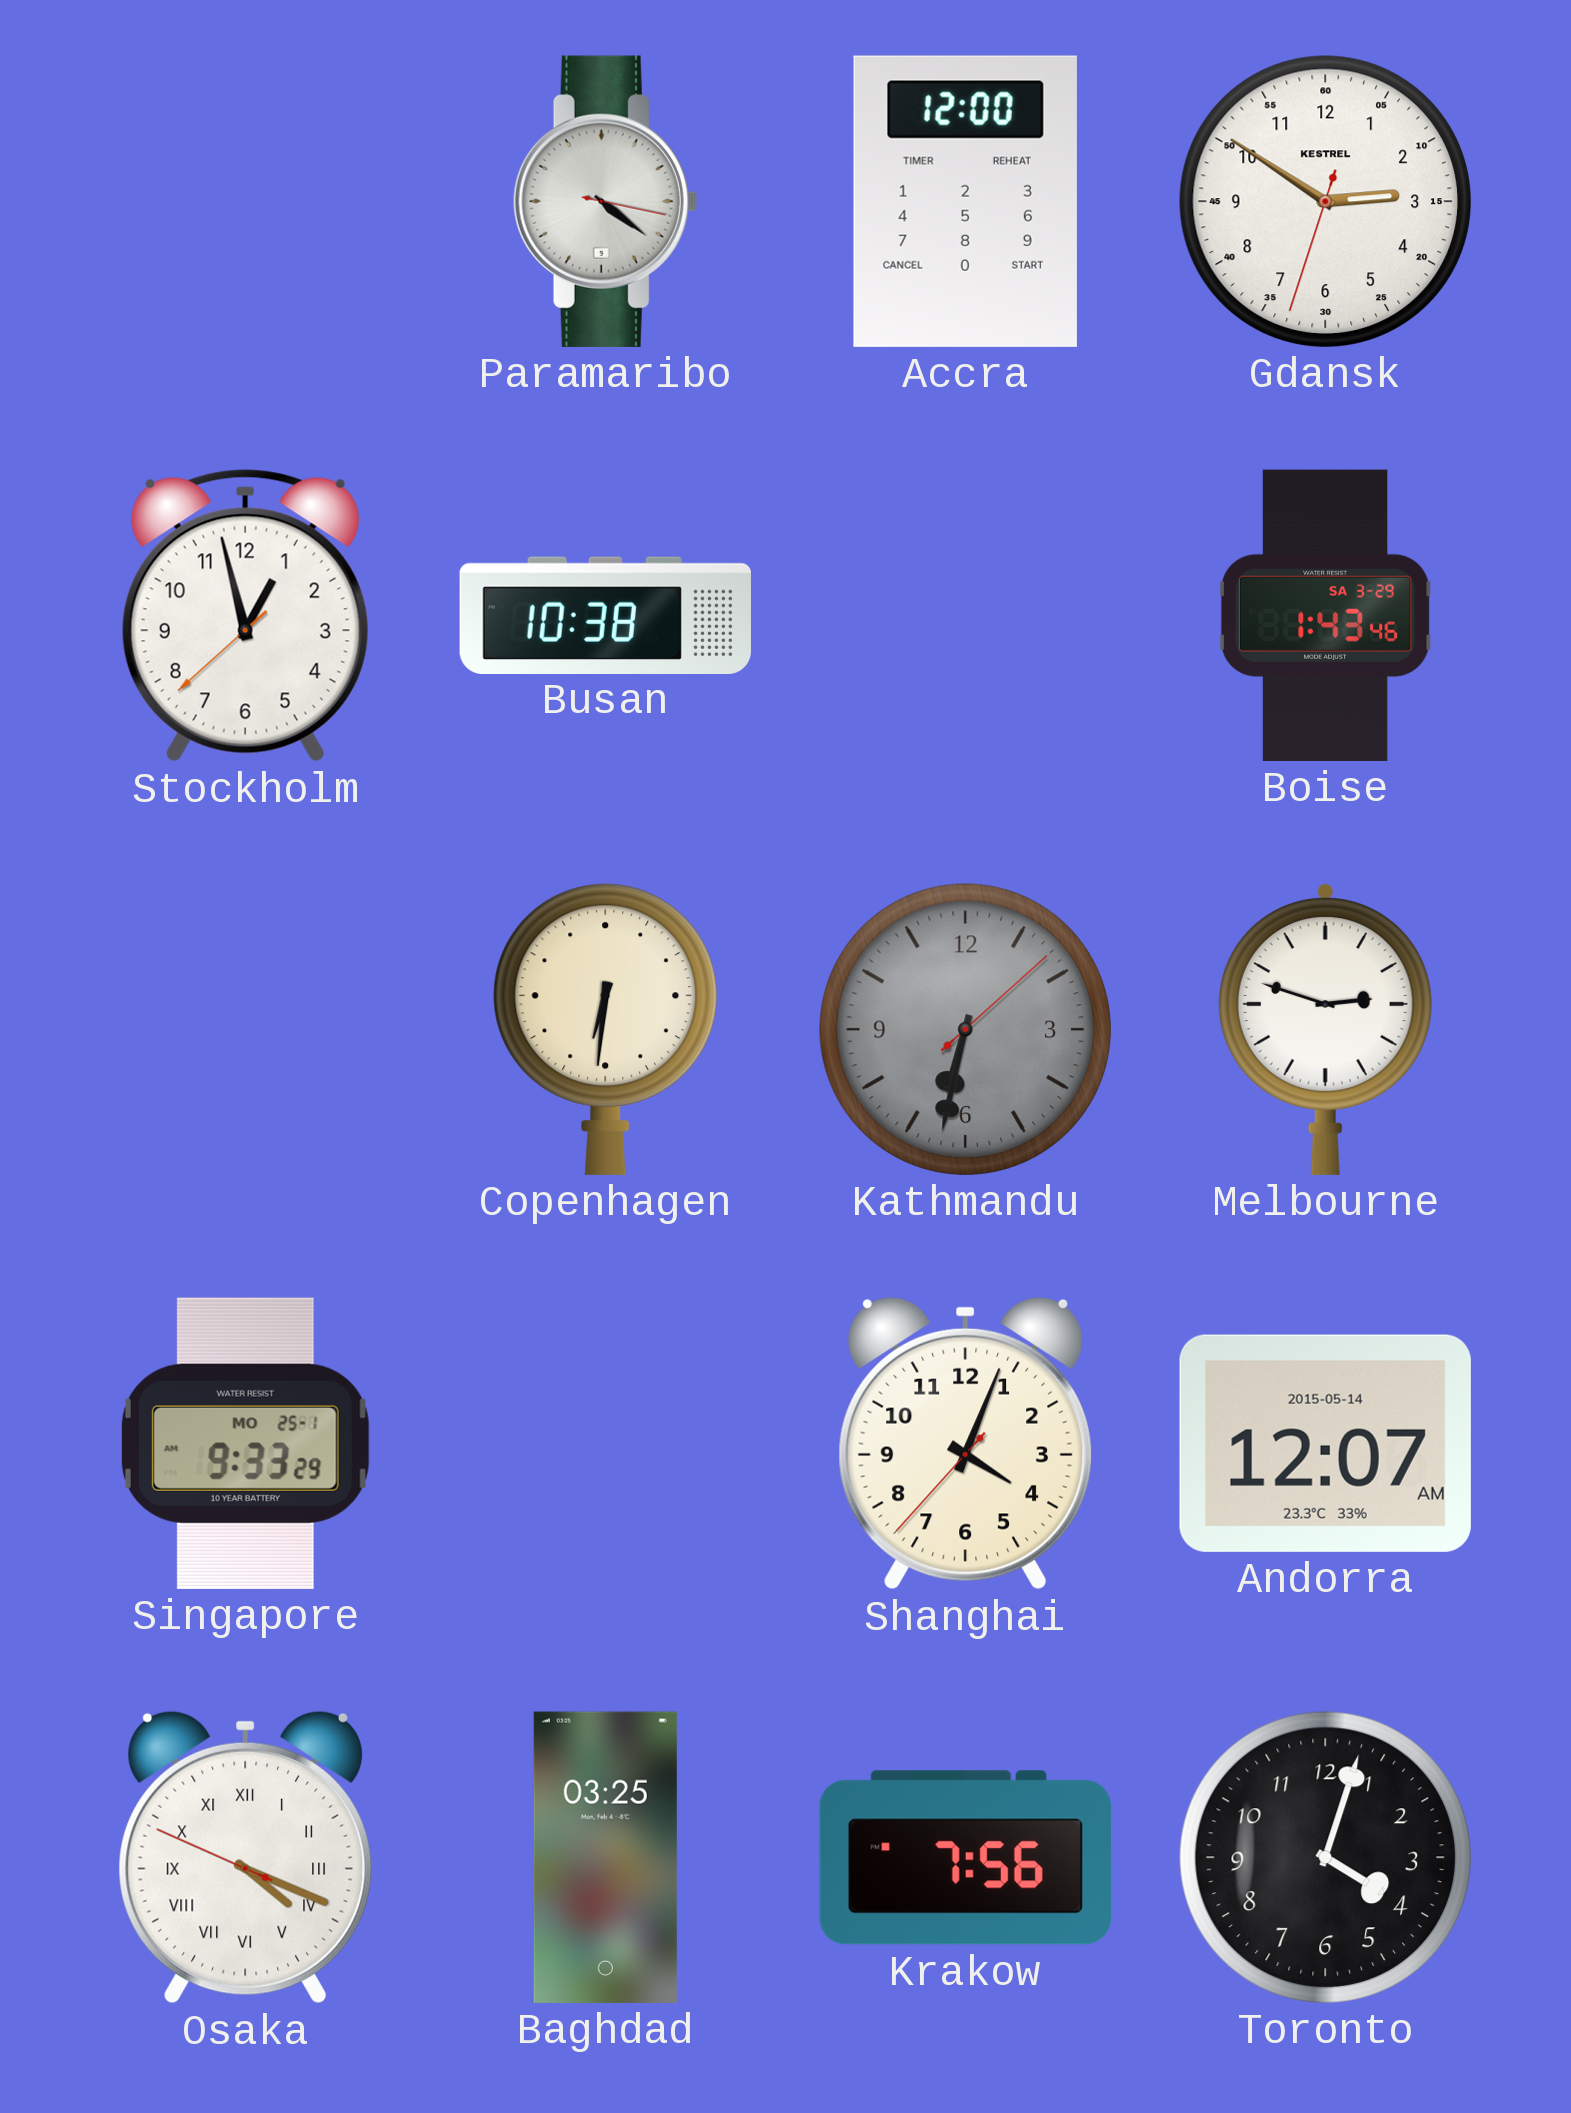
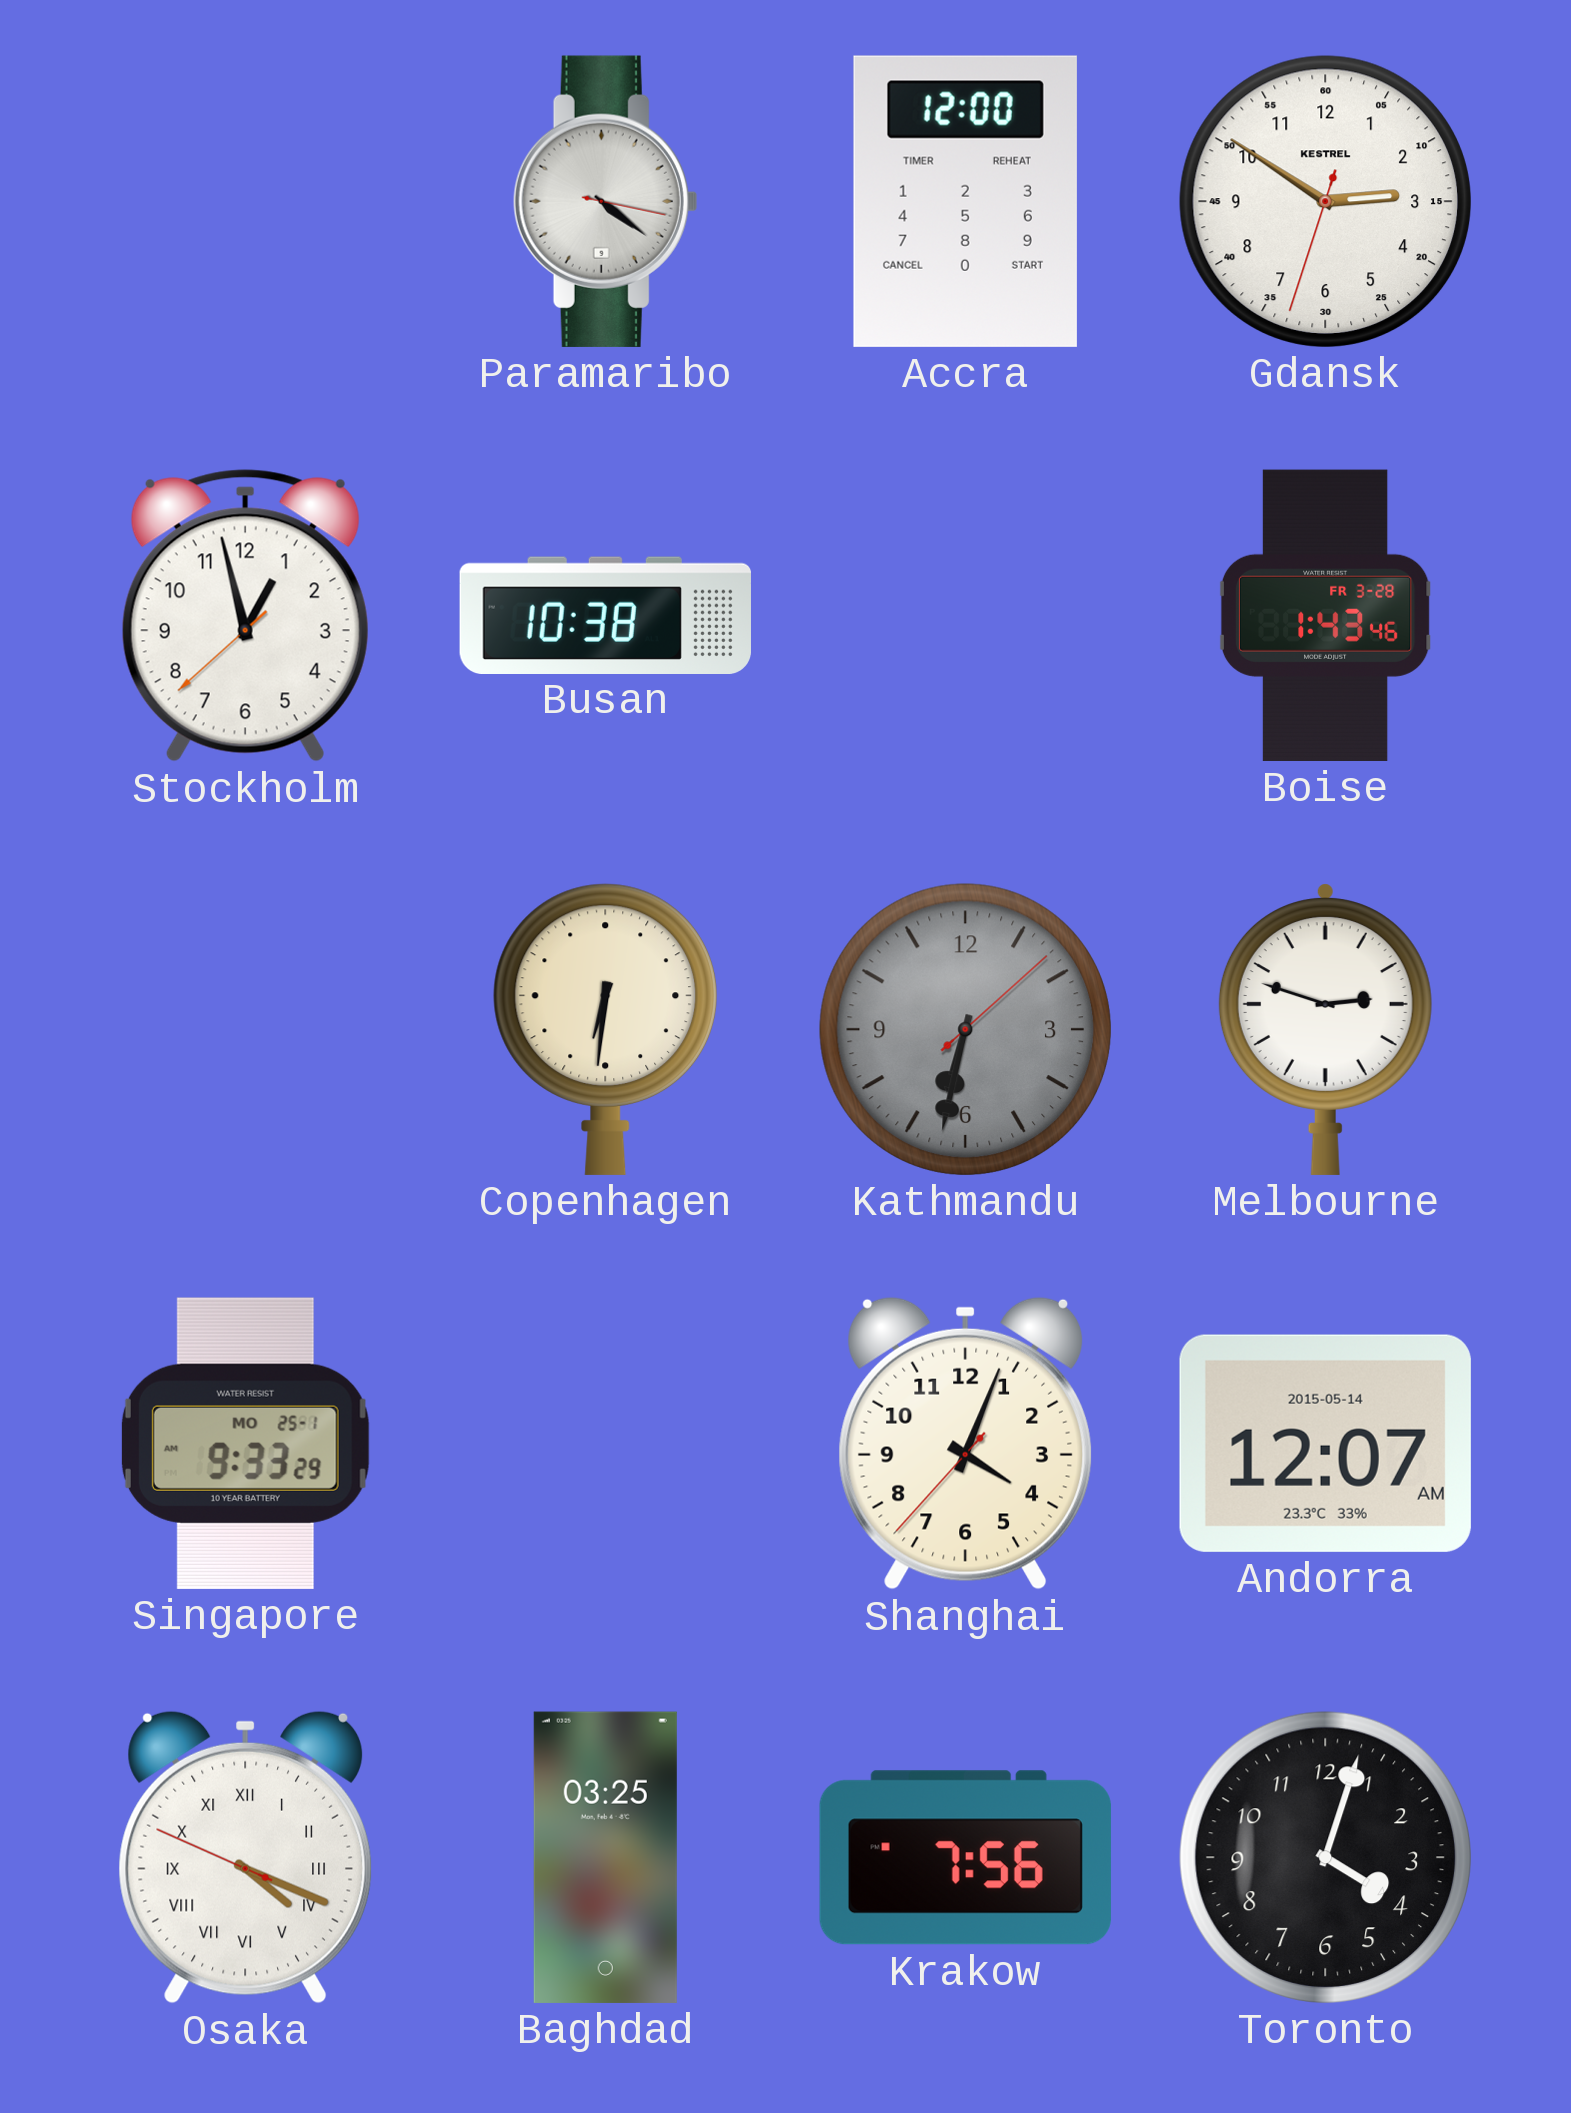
Boise date: SA 3-29 -> FR 3-28
